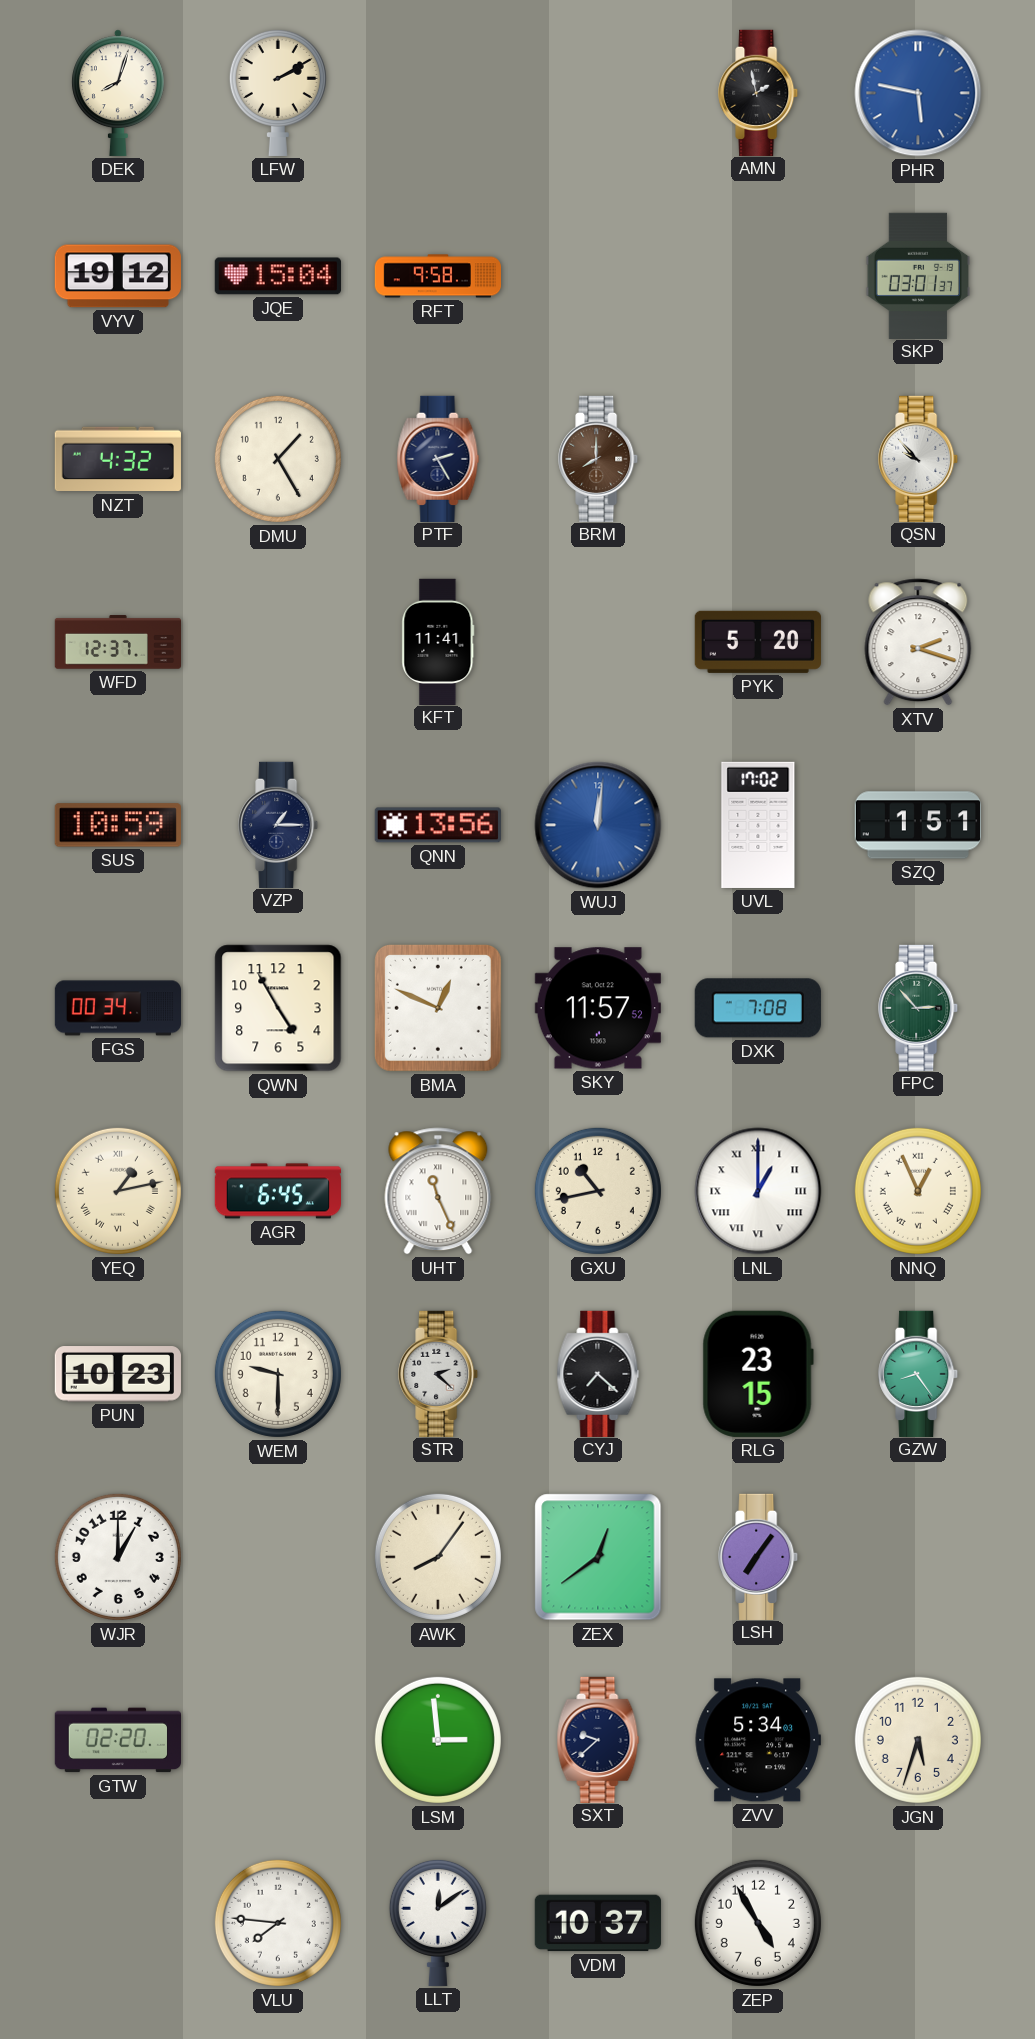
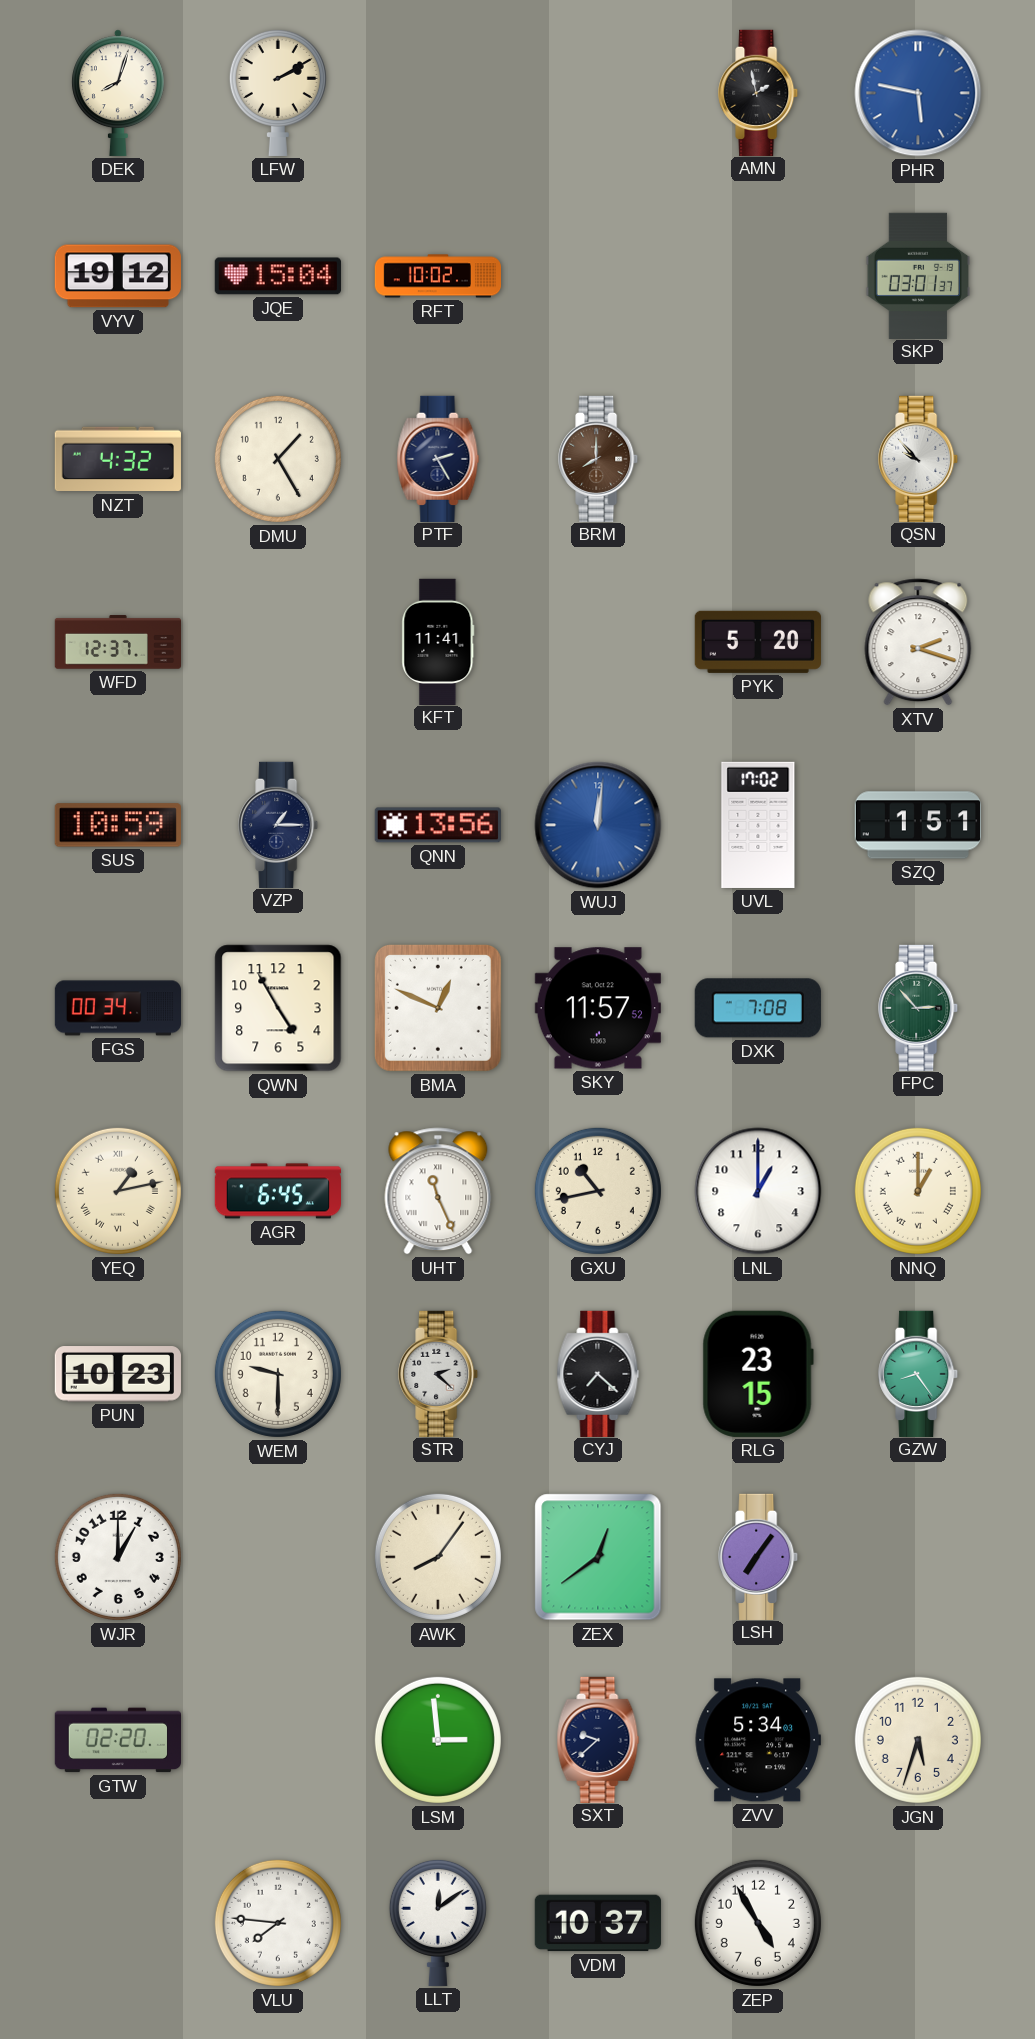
RFT: 9:58 -> 10:02
LNL numerals: Roman -> Arabic
NNQ: 12:56 -> 1:00
